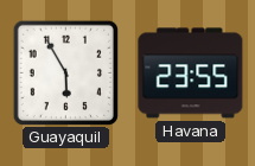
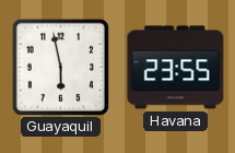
Guayaquil: 5:55 -> 5:58
